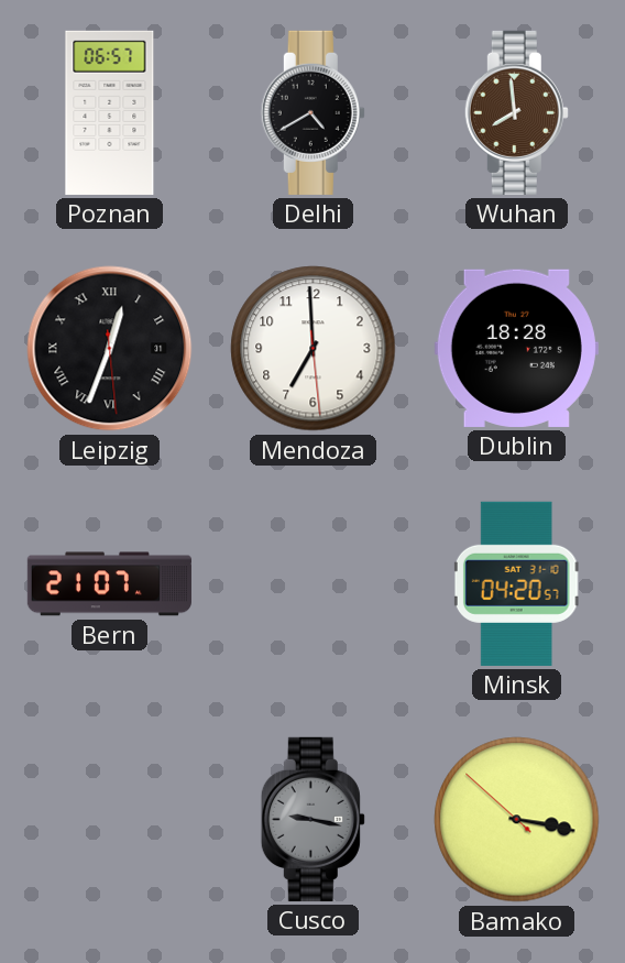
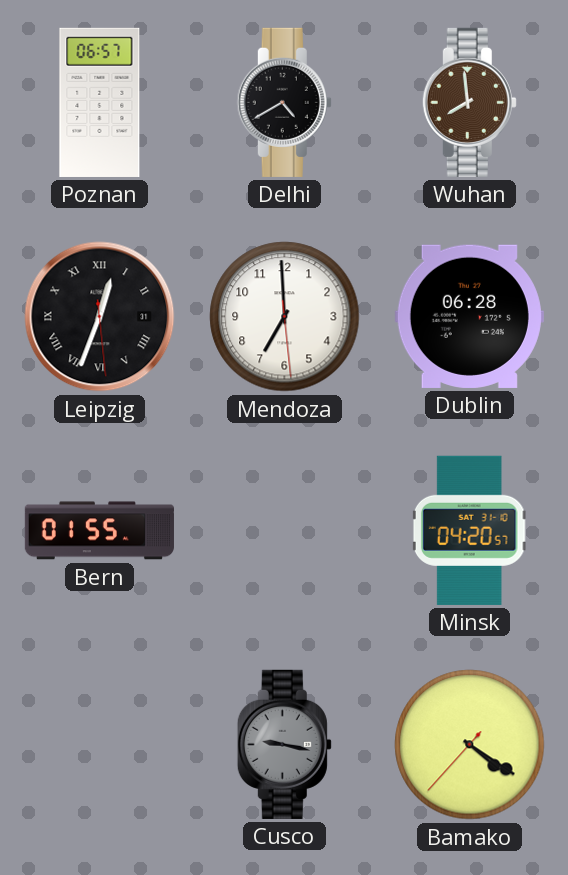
Dublin: 18:28 -> 06:28
Bern: 21:07 -> 01:55
Bamako: 3:16 -> 4:20
